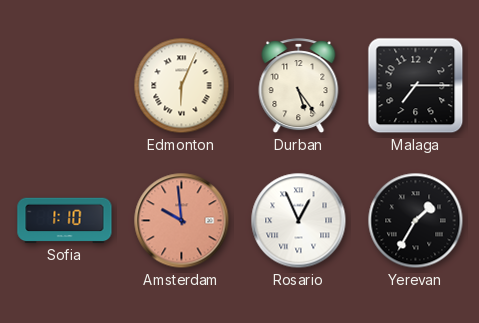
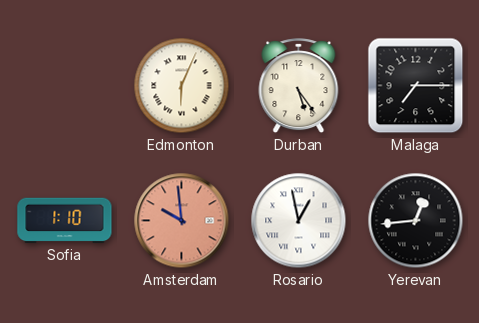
Rosario: 12:56 -> 12:58
Yerevan: 1:35 -> 12:44
